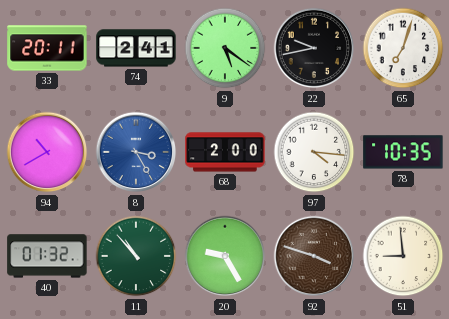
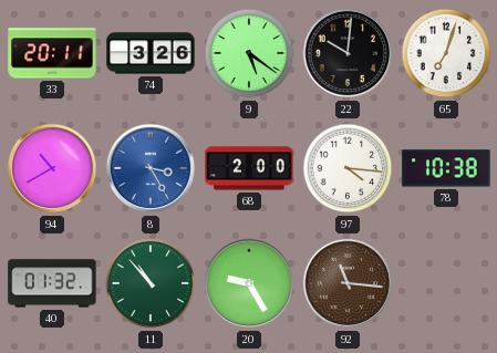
74: 2:41 -> 3:26
22: 9:43 -> 10:01
78: 10:35 -> 10:38
92: 3:48 -> 11:16
51: 8:59 -> none
